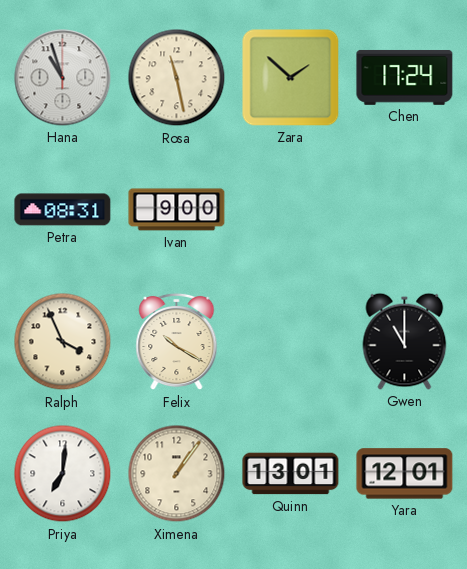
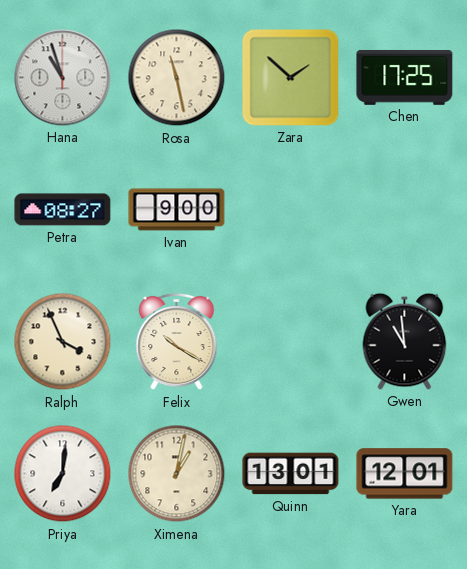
Chen: 17:24 -> 17:25
Petra: 08:31 -> 08:27
Gwen: 11:00 -> 10:59
Ximena: 1:06 -> 1:02
